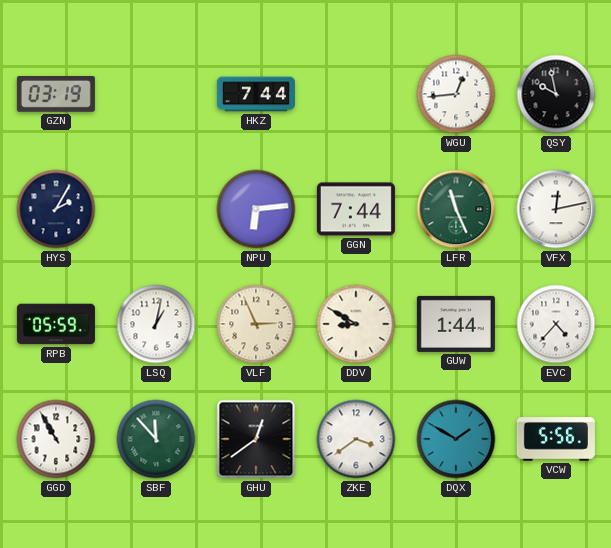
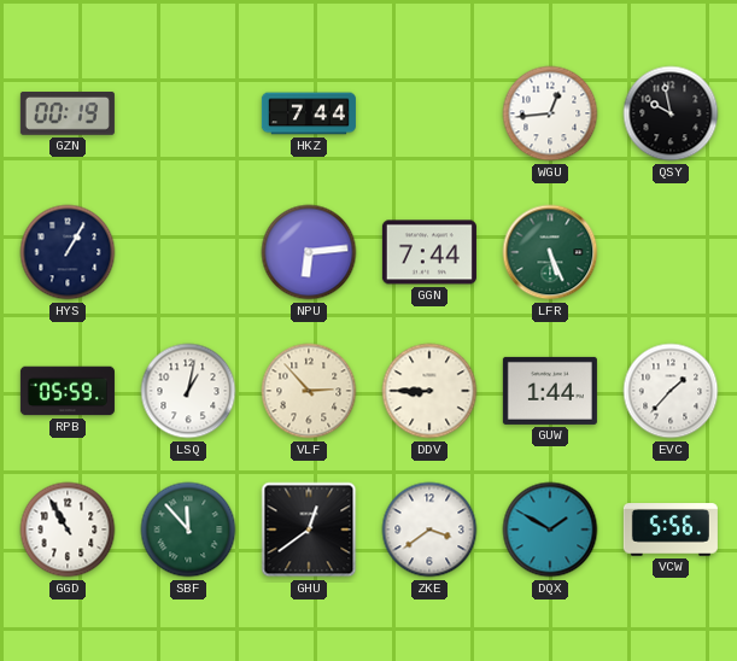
GZN: 03:19 -> 00:19
HYS: 2:05 -> 1:05
LFR: 11:26 -> 5:26
VFX: 12:13 -> none
VLF: 2:56 -> 2:53
DDV: 8:50 -> 8:45
EVC: 4:37 -> 1:37
